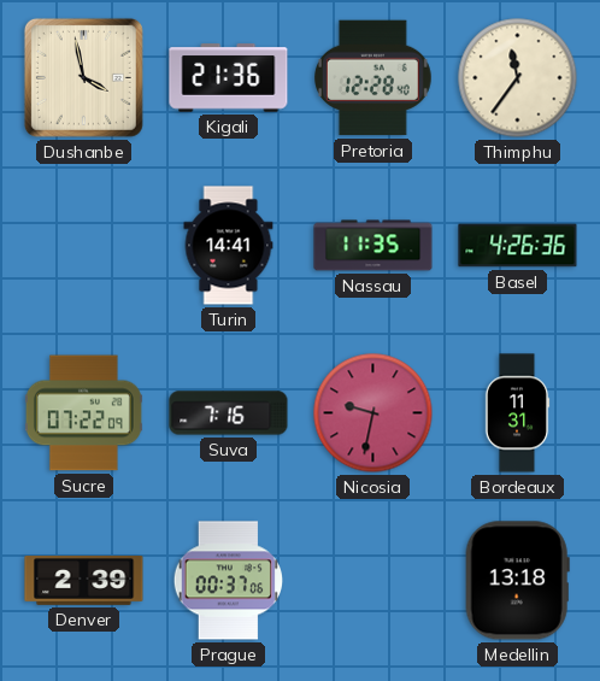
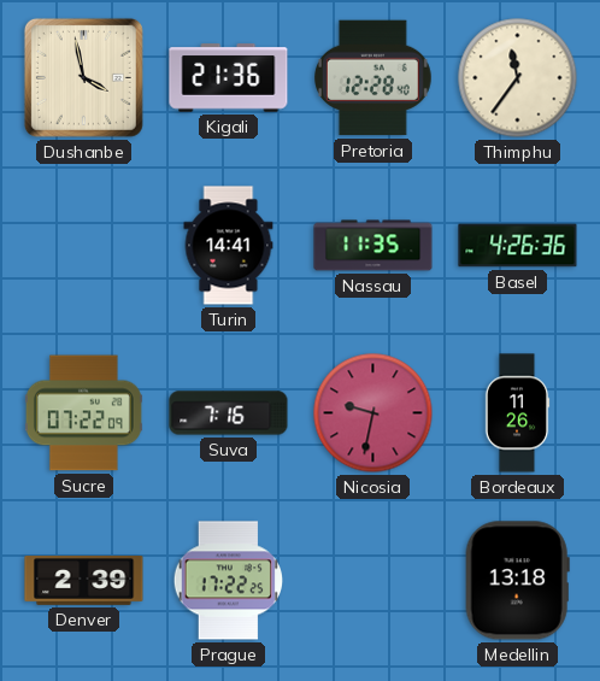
Bordeaux: 11:31 -> 11:26
Prague: 00:37 -> 17:22
